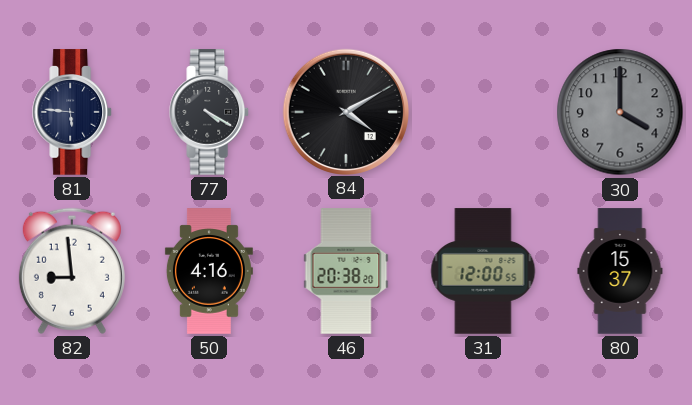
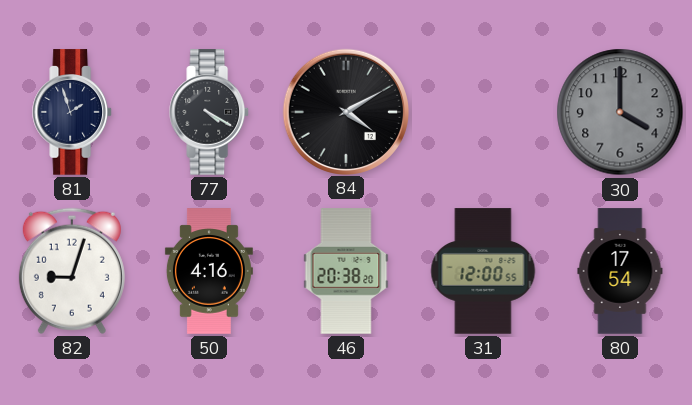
81: 5:46 -> 1:57
82: 8:59 -> 9:03
80: 15:37 -> 17:54
